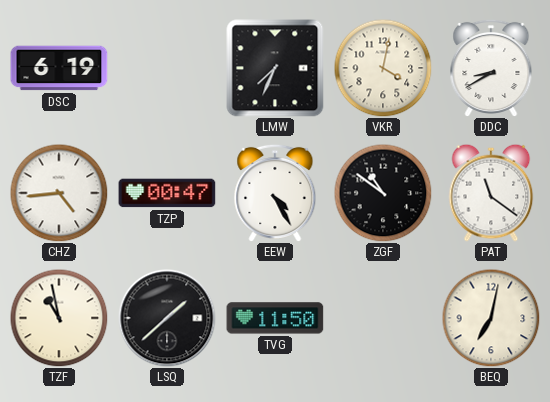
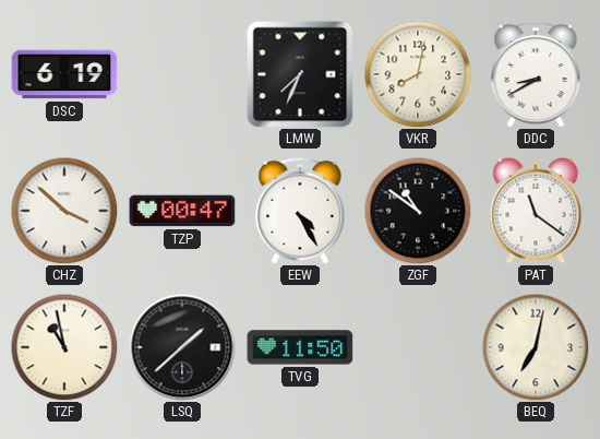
VKR: 4:02 -> 8:02
CHZ: 4:44 -> 3:52
